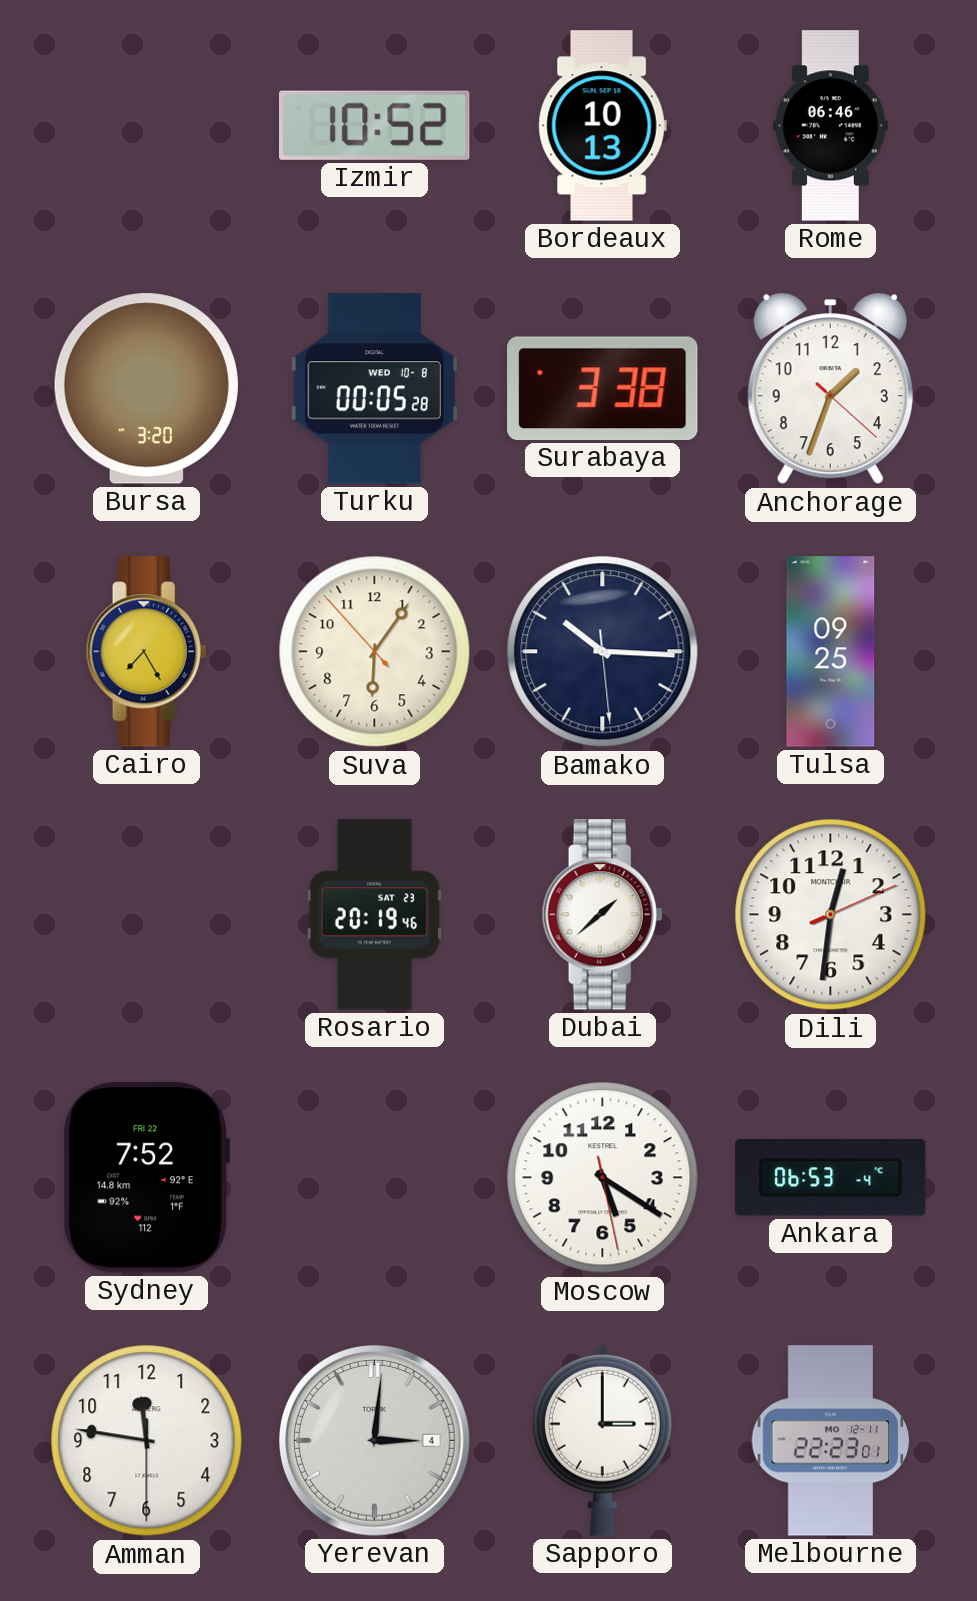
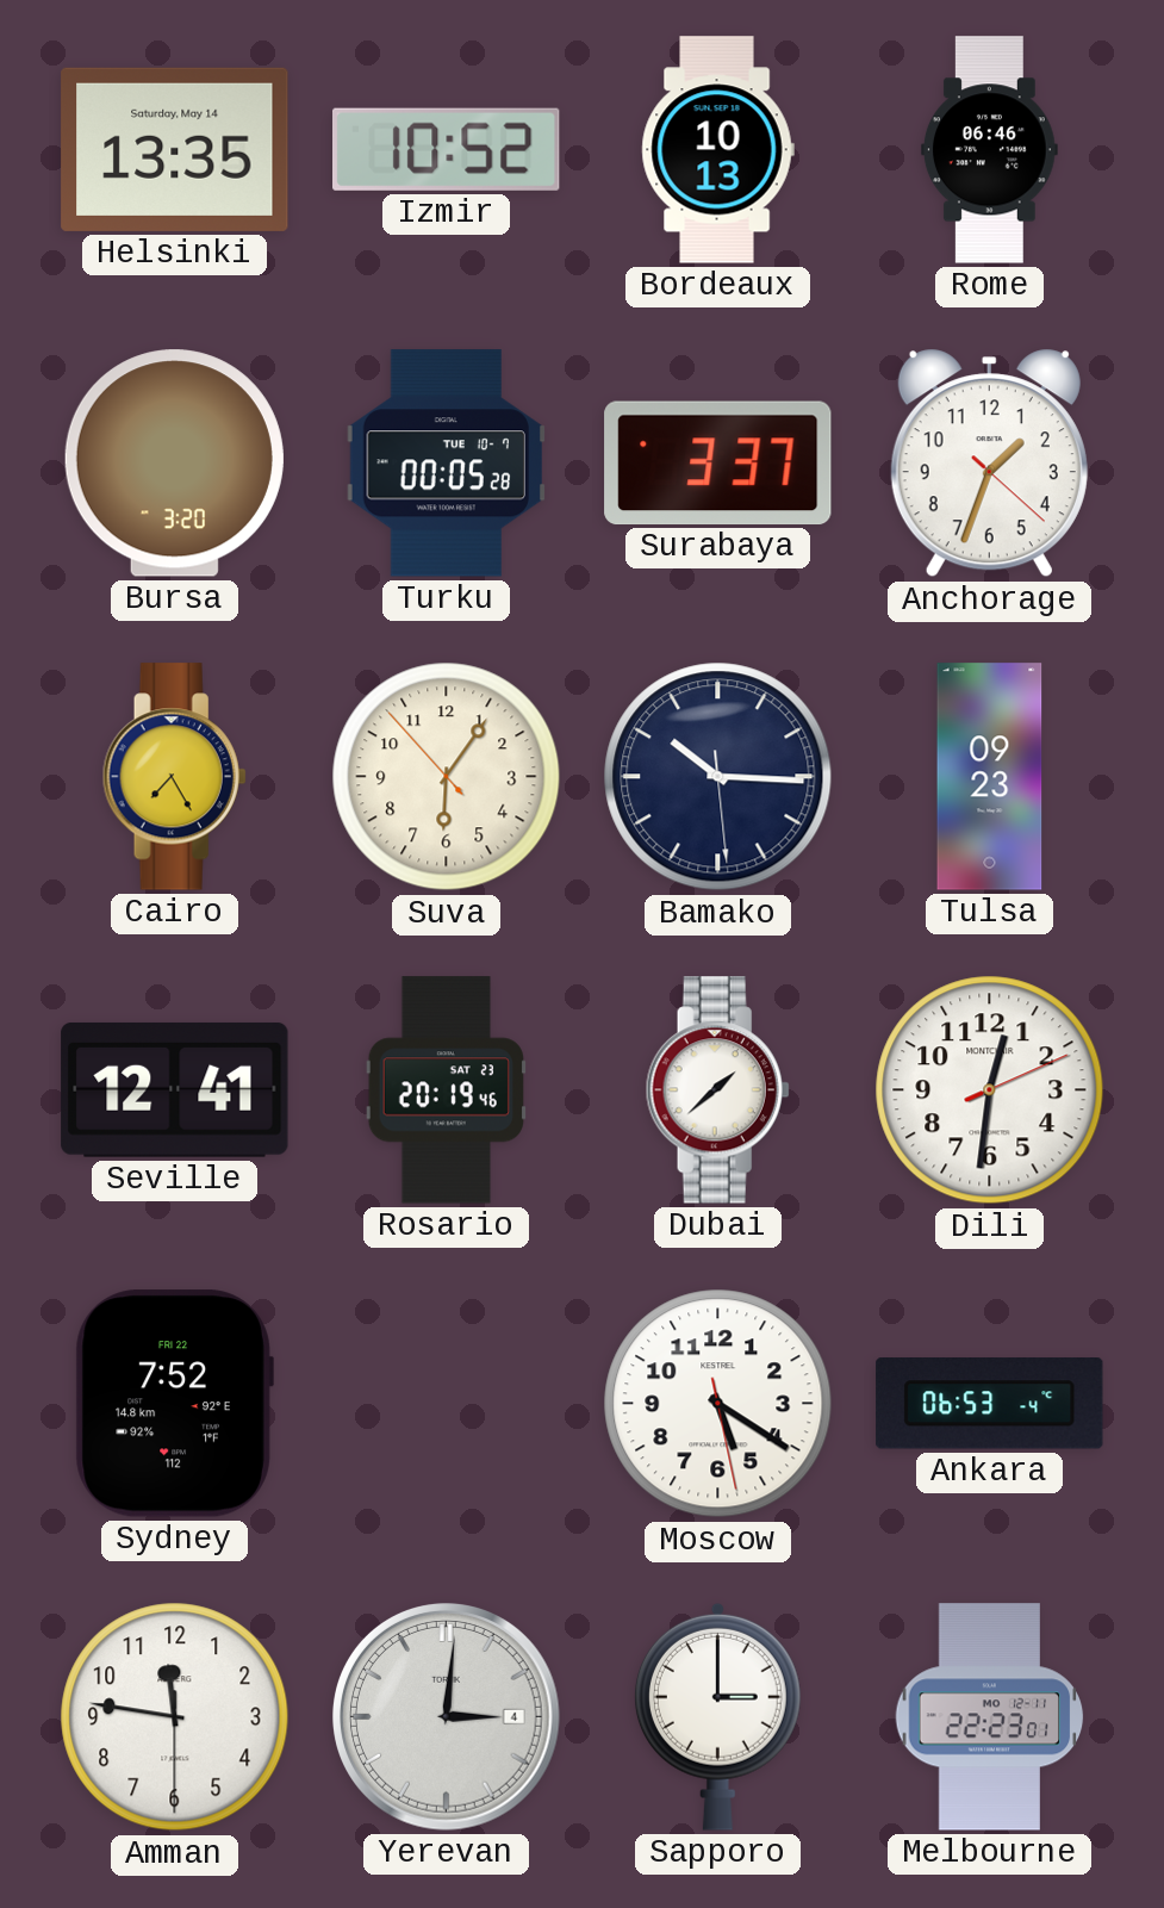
Helsinki: none -> 13:35
Turku date: WED 10-8 -> TUE 10-7
Surabaya: 3:38 -> 3:37
Tulsa: 09:25 -> 09:23
Seville: none -> 12:41
